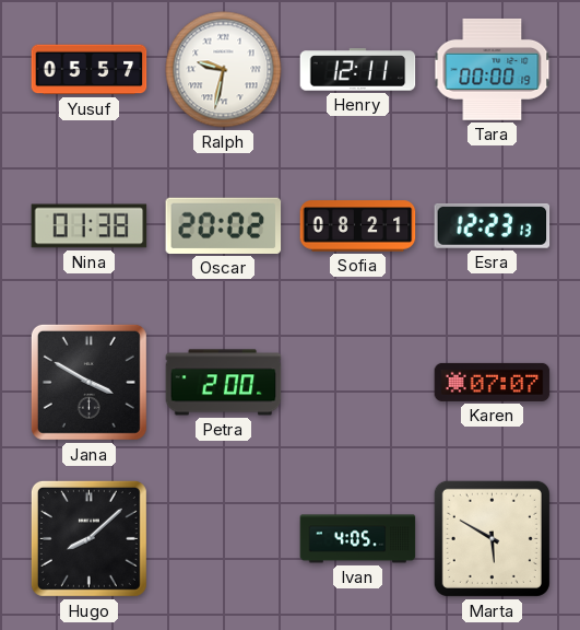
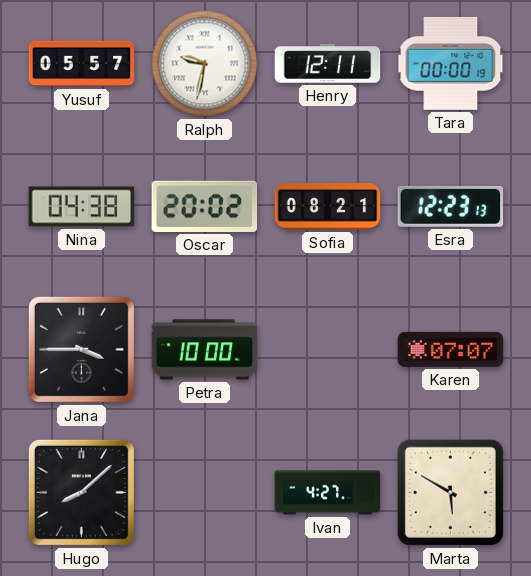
Nina: 01:38 -> 04:38
Jana: 3:50 -> 3:45
Petra: 2:00 -> 10:00
Ivan: 4:05 -> 4:27
